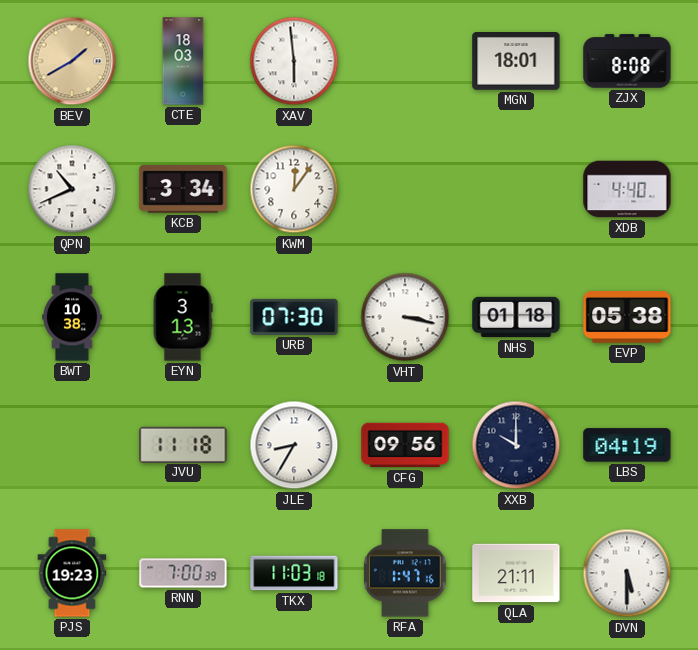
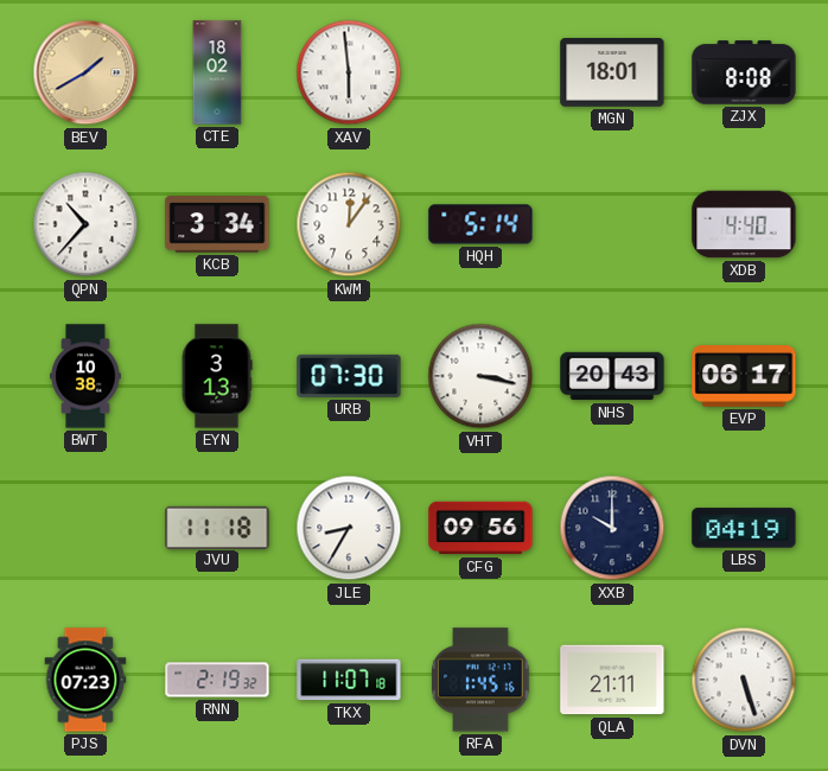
CTE: 18:03 -> 18:02
QPN: 10:41 -> 10:37
HQH: none -> 5:14
NHS: 01:18 -> 20:43
EVP: 05:38 -> 06:17
PJS: 19:23 -> 07:23
RNN: 7:00 -> 2:19
TKX: 11:03 -> 11:07
RFA: 1:47 -> 1:45
DVN: 5:30 -> 5:27
